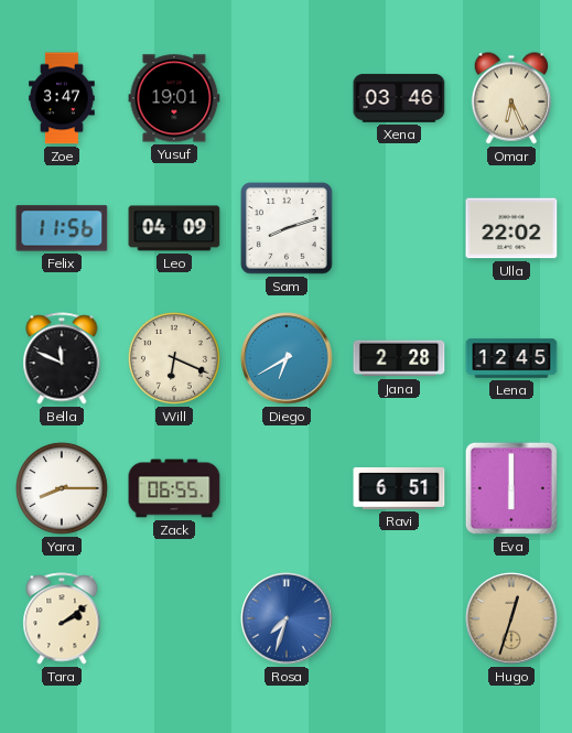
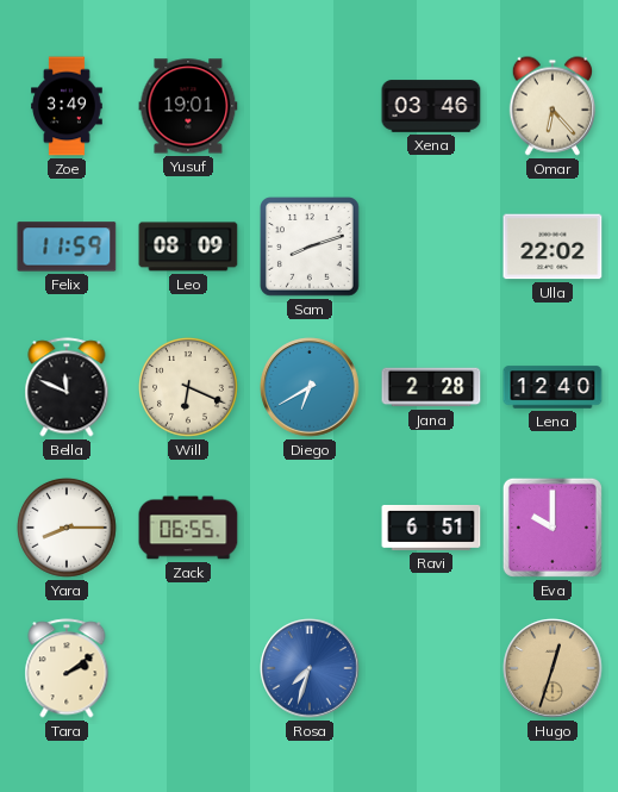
Zoe: 3:47 -> 3:49
Omar: 6:26 -> 6:23
Felix: 11:56 -> 11:59
Leo: 04:09 -> 08:09
Lena: 12:45 -> 12:40
Eva: 6:00 -> 10:00
